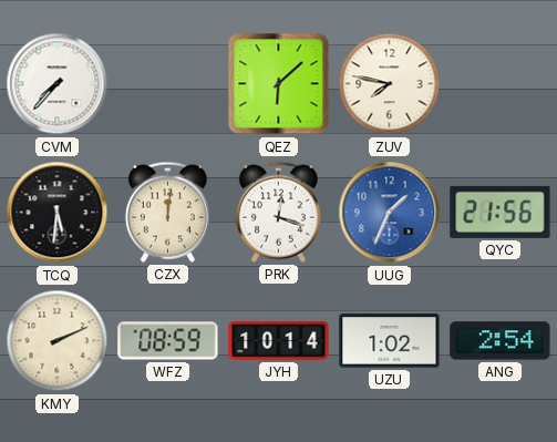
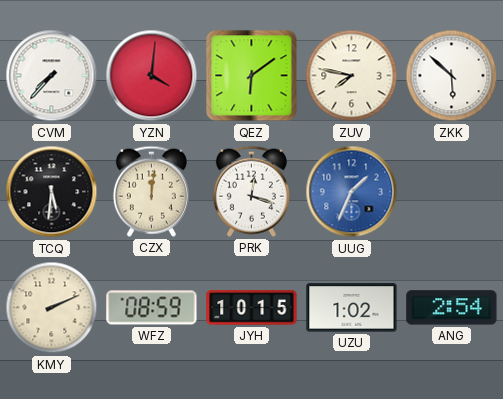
YZN: none -> 4:01
QEZ: 6:08 -> 6:09
ZKK: none -> 5:52
QYC: 21:56 -> none
JYH: 10:14 -> 10:15
